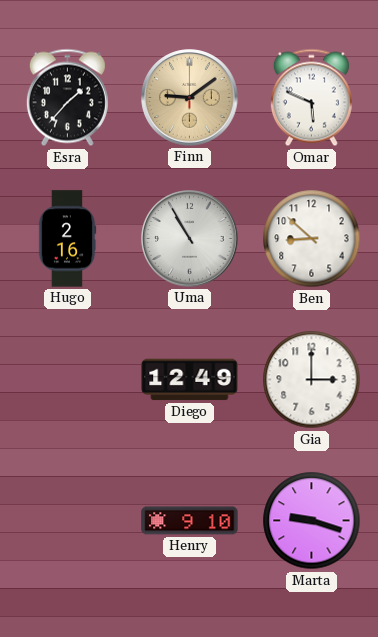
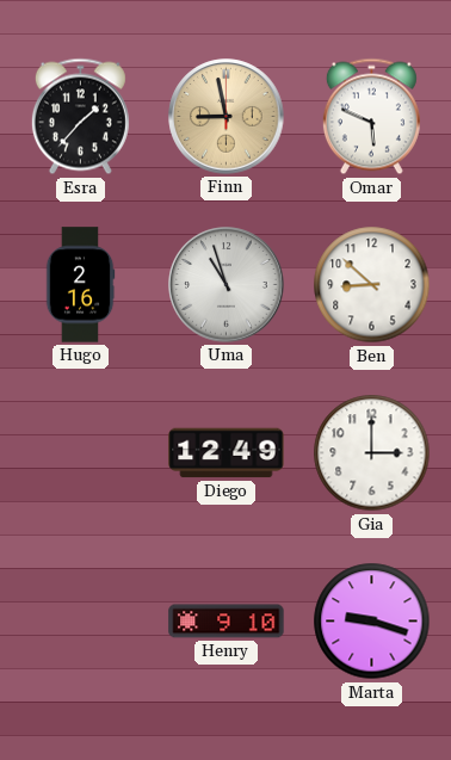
Finn: 9:09 -> 8:58
Uma: 10:55 -> 10:57
